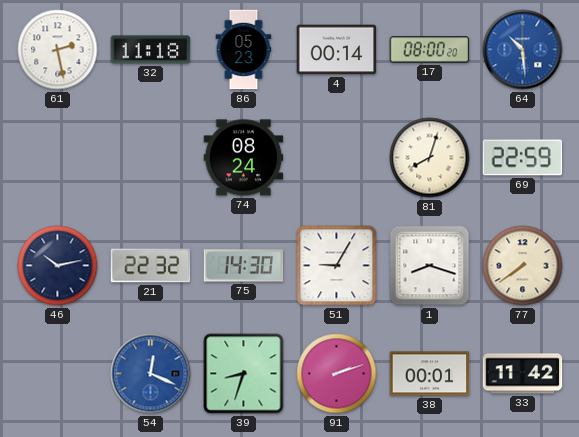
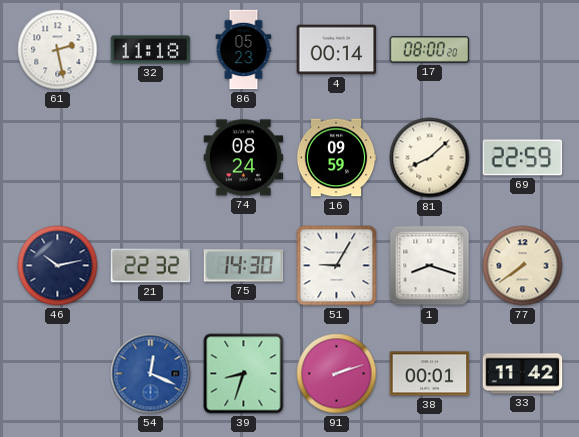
64: 10:29 -> none
16: none -> 09:59
81: 8:03 -> 8:08
